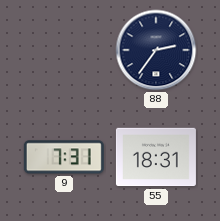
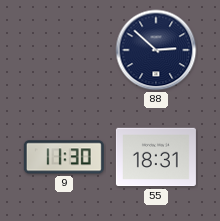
88: 2:36 -> 2:52
9: 7:31 -> 11:30
